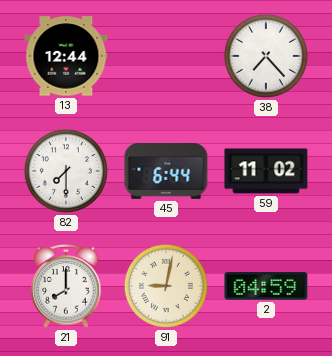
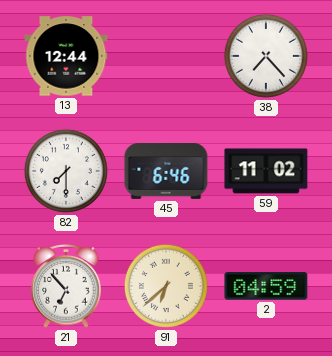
45: 6:44 -> 6:46
21: 8:00 -> 6:53
91: 9:02 -> 6:38
